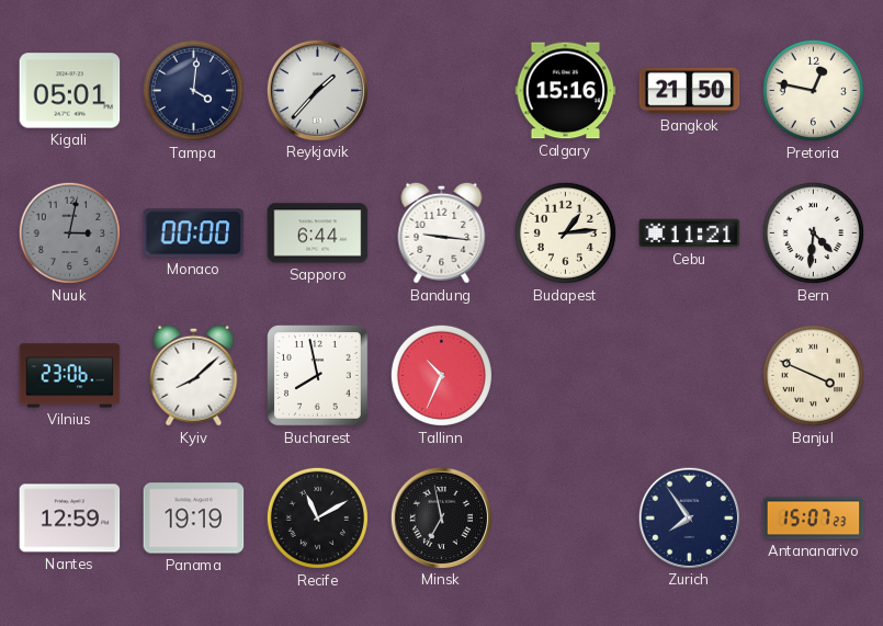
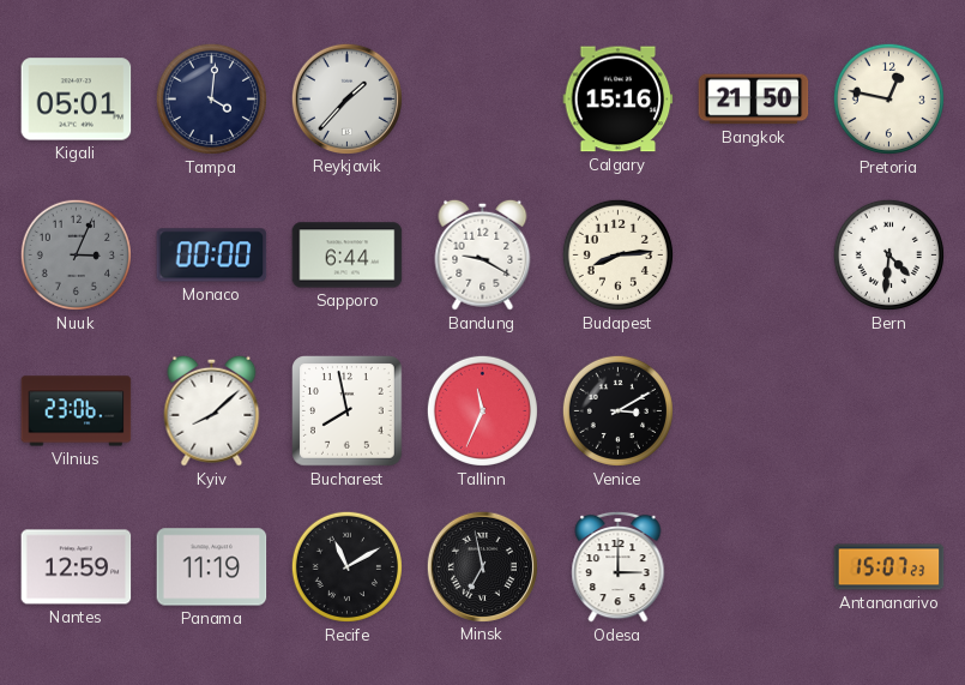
Nuuk: 3:02 -> 3:04
Bandung: 9:16 -> 9:20
Budapest: 1:14 -> 8:14
Cebu: 11:21 -> none
Tallinn: 10:34 -> 11:34
Venice: none -> 3:10
Banjul: 3:49 -> none
Panama: 19:19 -> 11:19
Odesa: none -> 3:00
Zurich: 7:54 -> none
